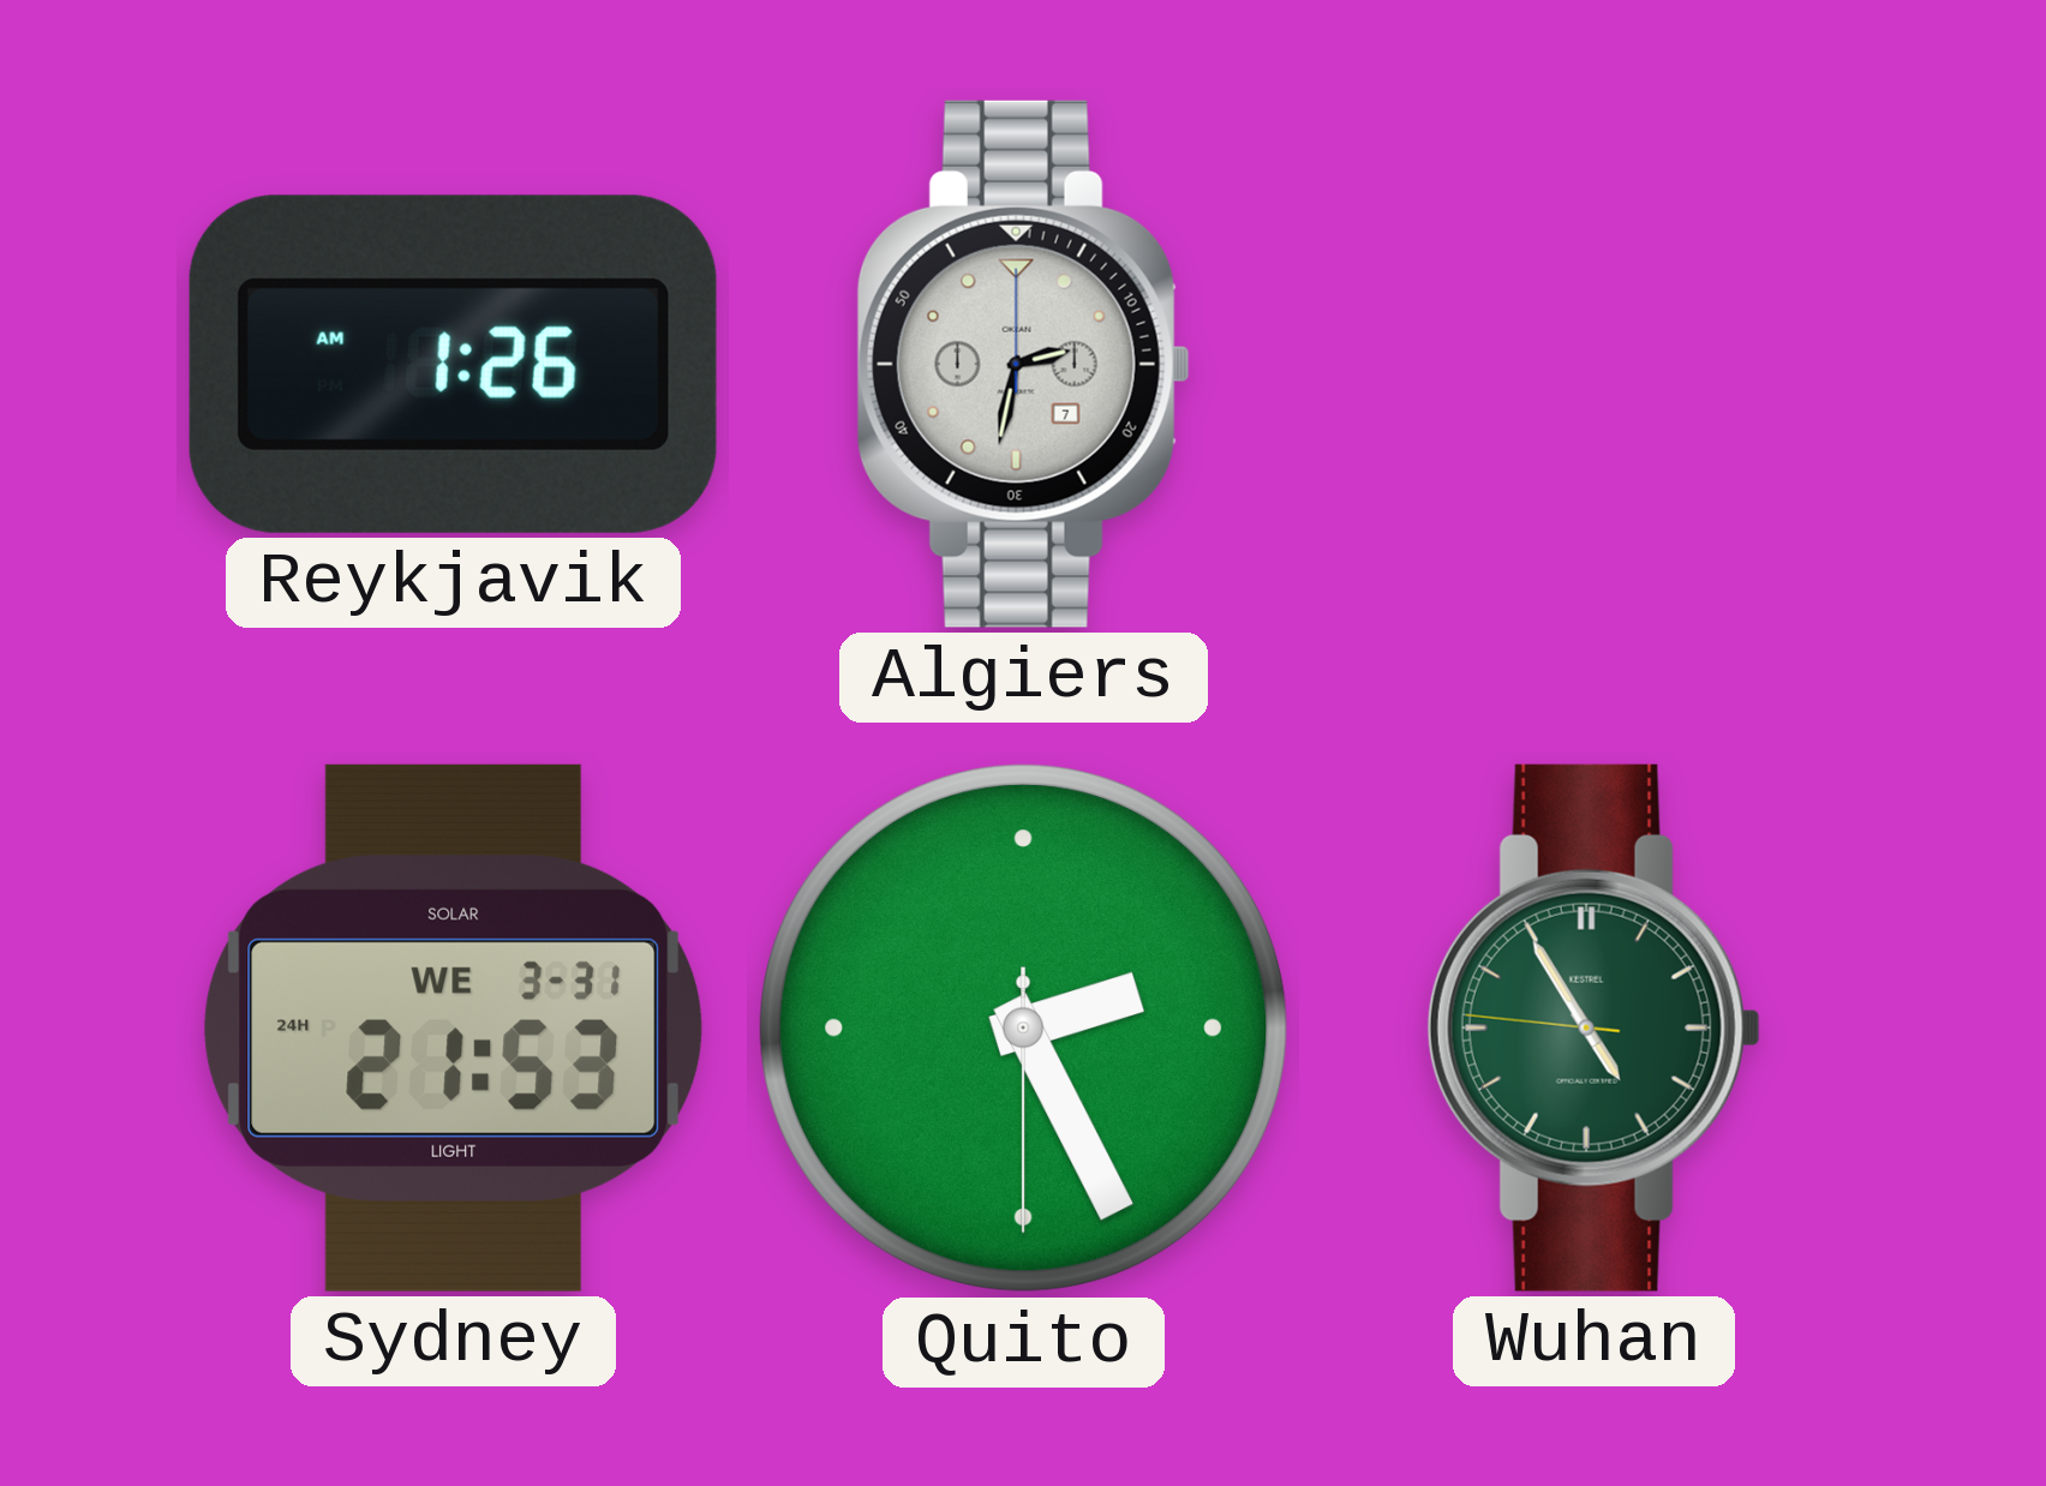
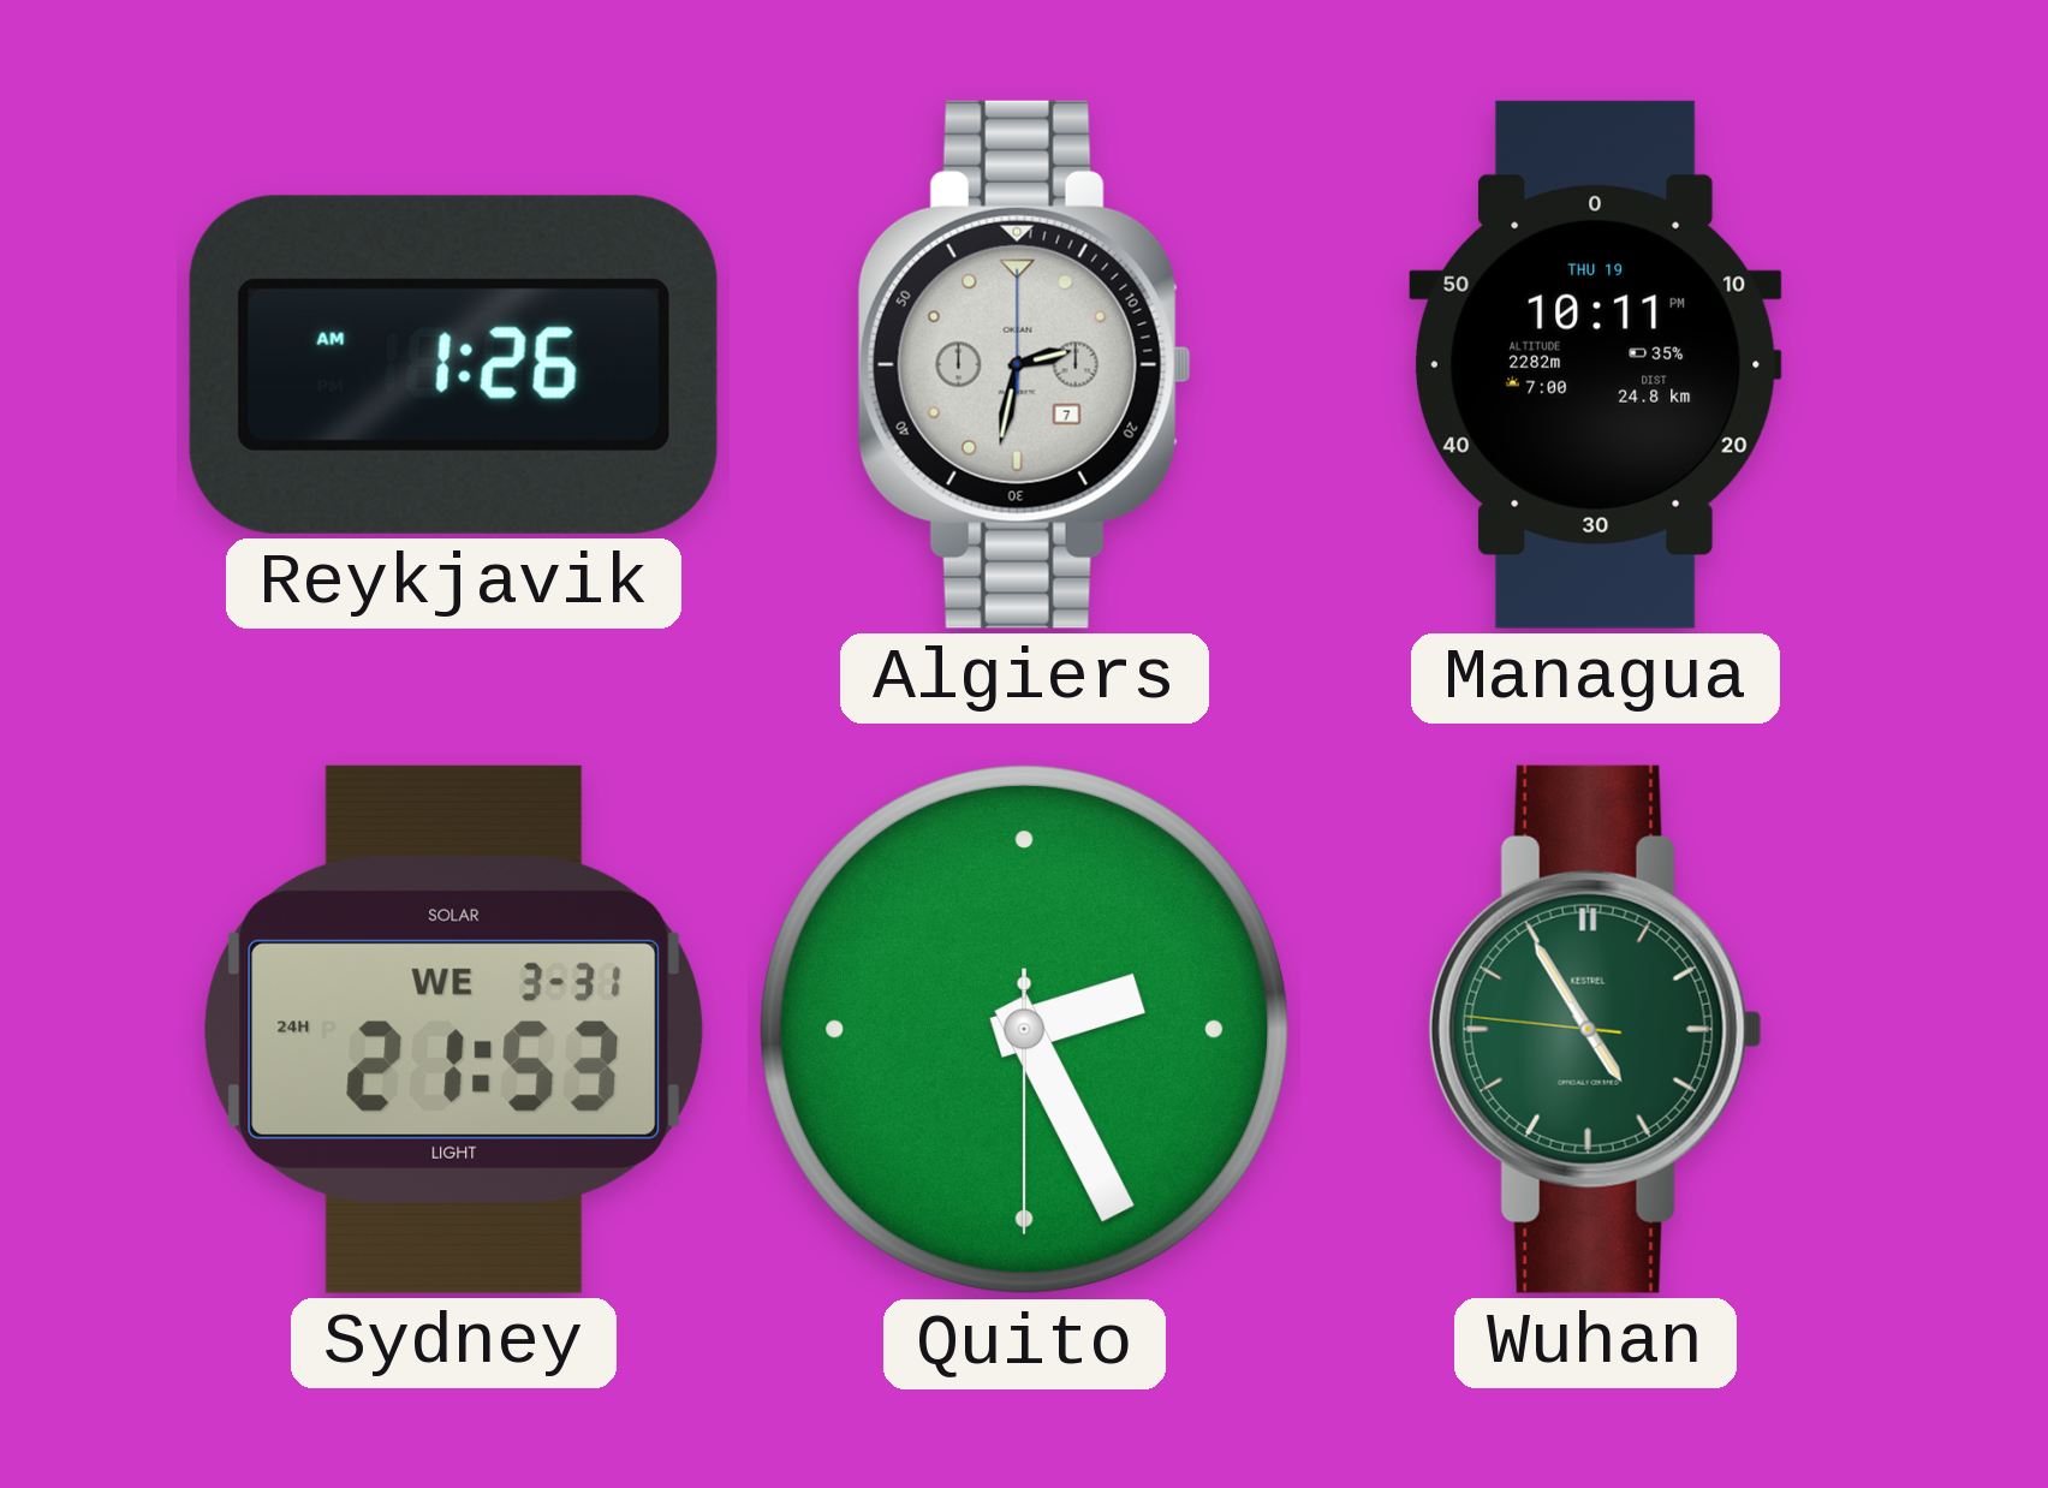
Managua: none -> 10:11
